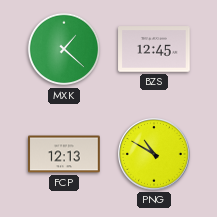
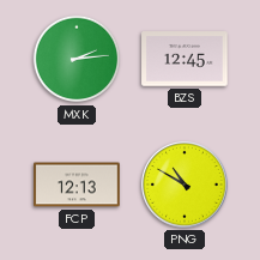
MXK: 1:22 -> 2:14
